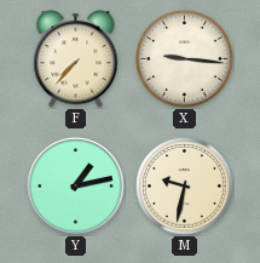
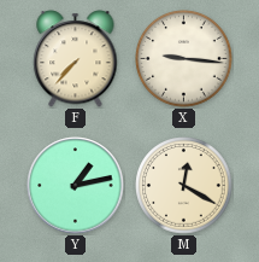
M: 9:32 -> 12:20
